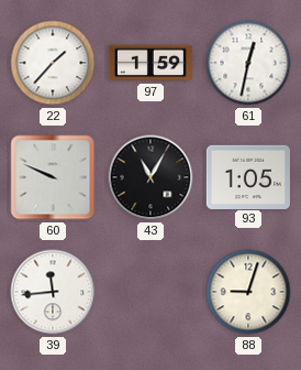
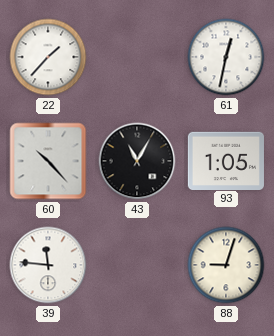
97: 1:59 -> none
60: 9:49 -> 10:23
39: 11:44 -> 11:46
